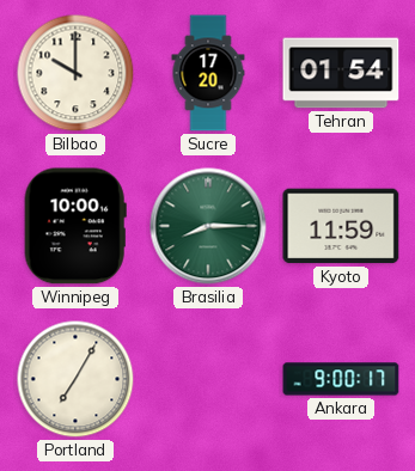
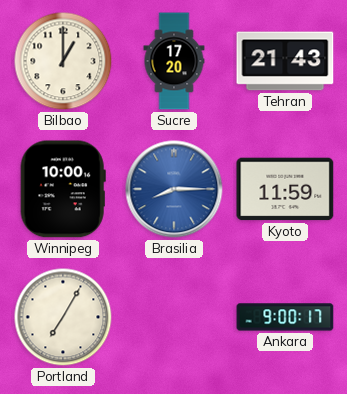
Bilbao: 10:00 -> 1:00
Tehran: 01:54 -> 21:43
Brasilia dial: green -> blue
